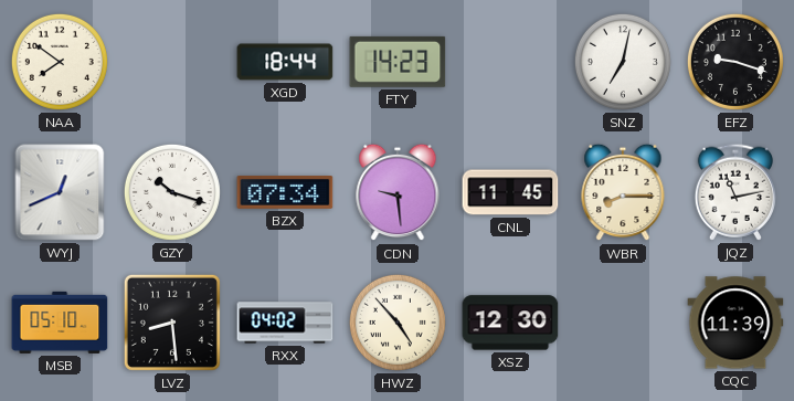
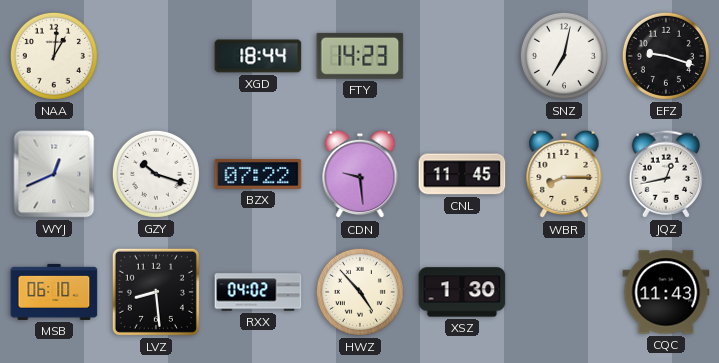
NAA: 7:51 -> 1:01
BZX: 07:34 -> 07:22
JQZ: 11:13 -> 12:43
MSB: 05:10 -> 06:10
XSZ: 12:30 -> 1:30
CQC: 11:39 -> 11:43
